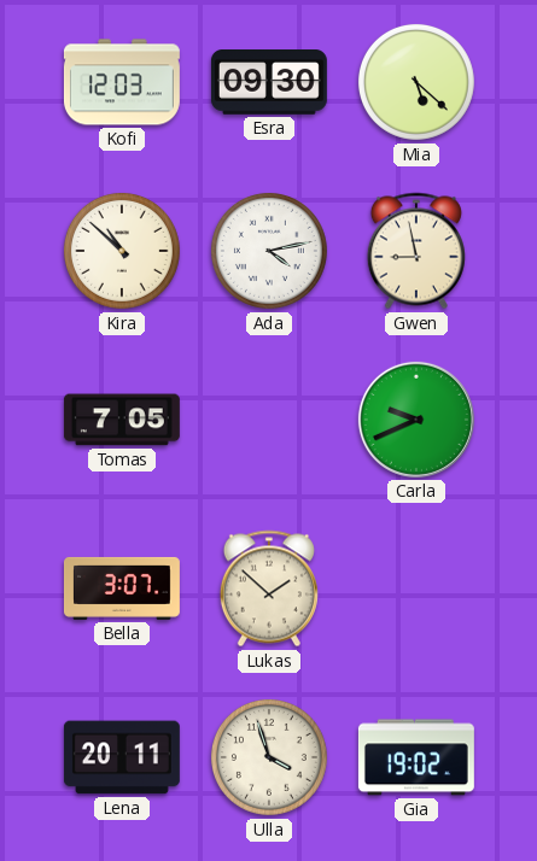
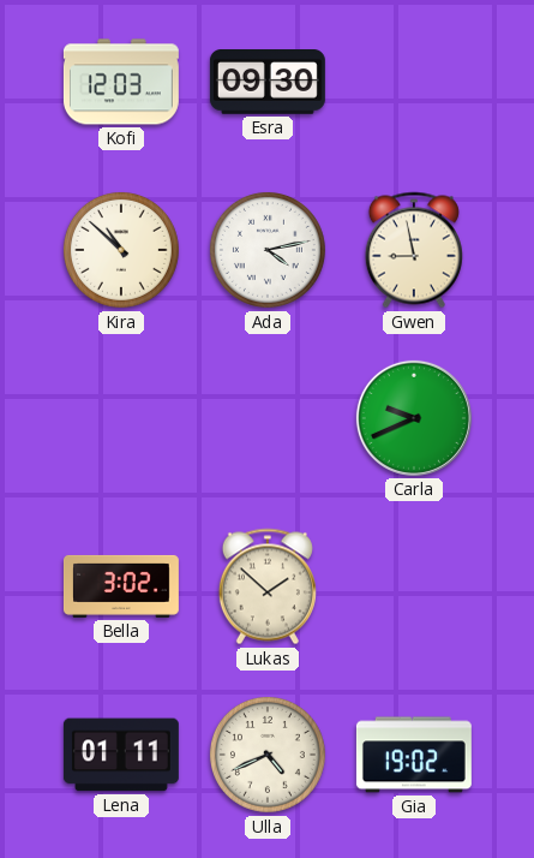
Mia: 5:22 -> none
Tomas: 7:05 -> none
Bella: 3:07 -> 3:02
Lena: 20:11 -> 01:11
Ulla: 3:57 -> 4:41
